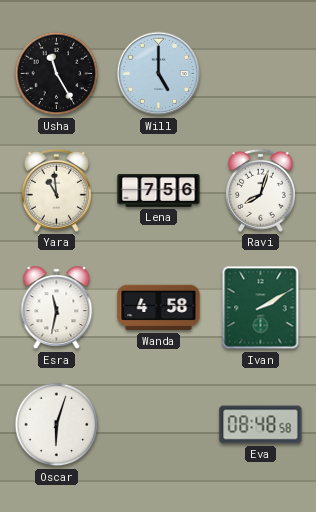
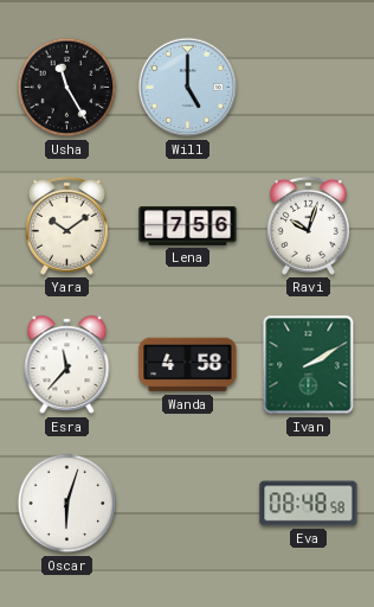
Yara: 10:59 -> 10:09
Ravi: 8:03 -> 10:03
Esra: 11:32 -> 11:37
